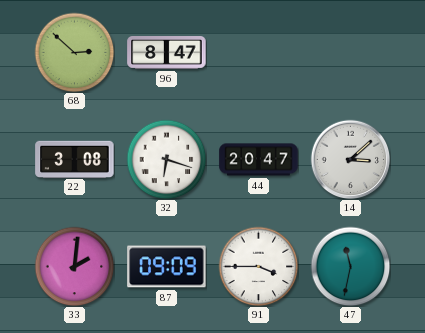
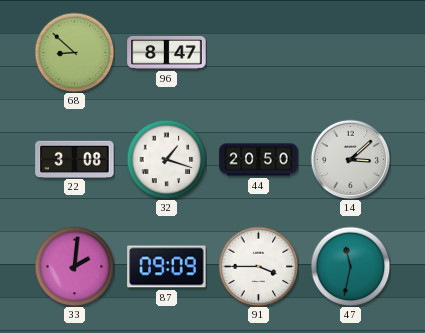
68: 2:52 -> 8:52
32: 6:18 -> 1:18
44: 20:47 -> 20:50
